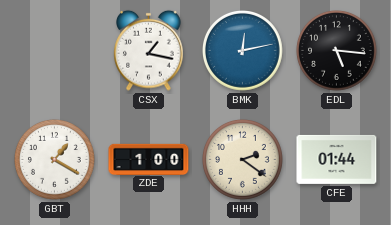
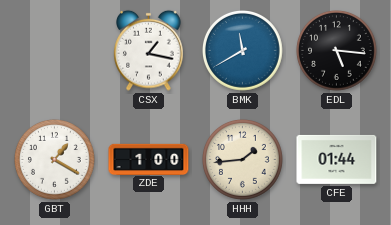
BMK: 12:13 -> 11:40
HHH: 2:21 -> 1:44
